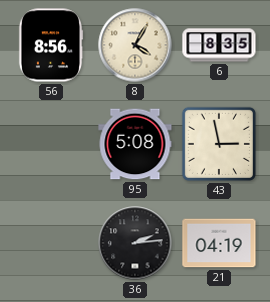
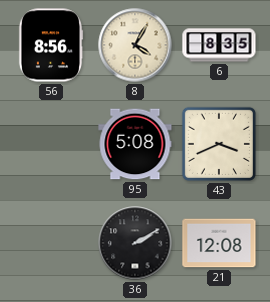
43: 2:58 -> 3:41
36: 2:14 -> 2:10
21: 04:19 -> 12:08
